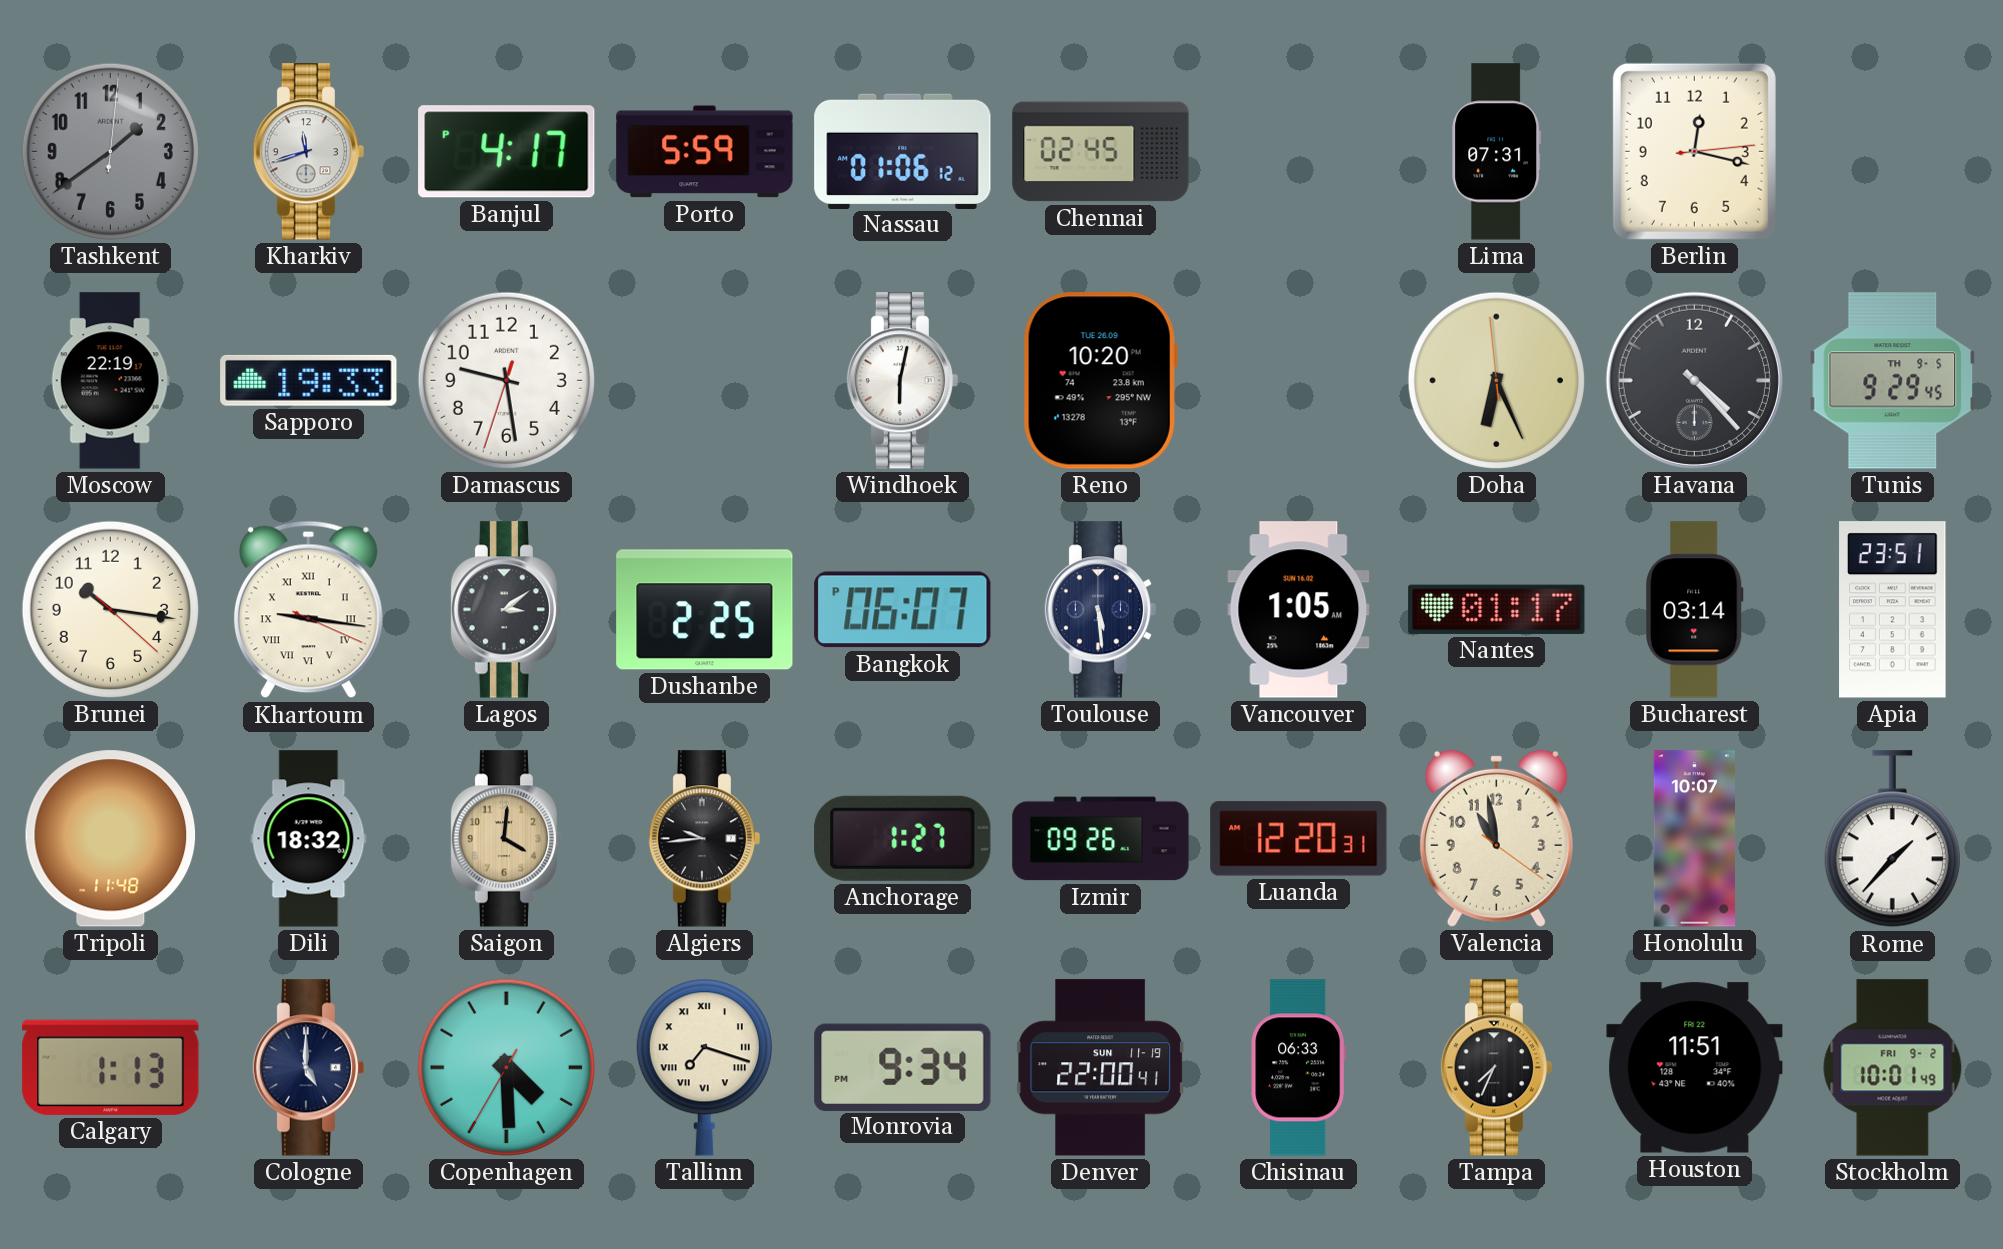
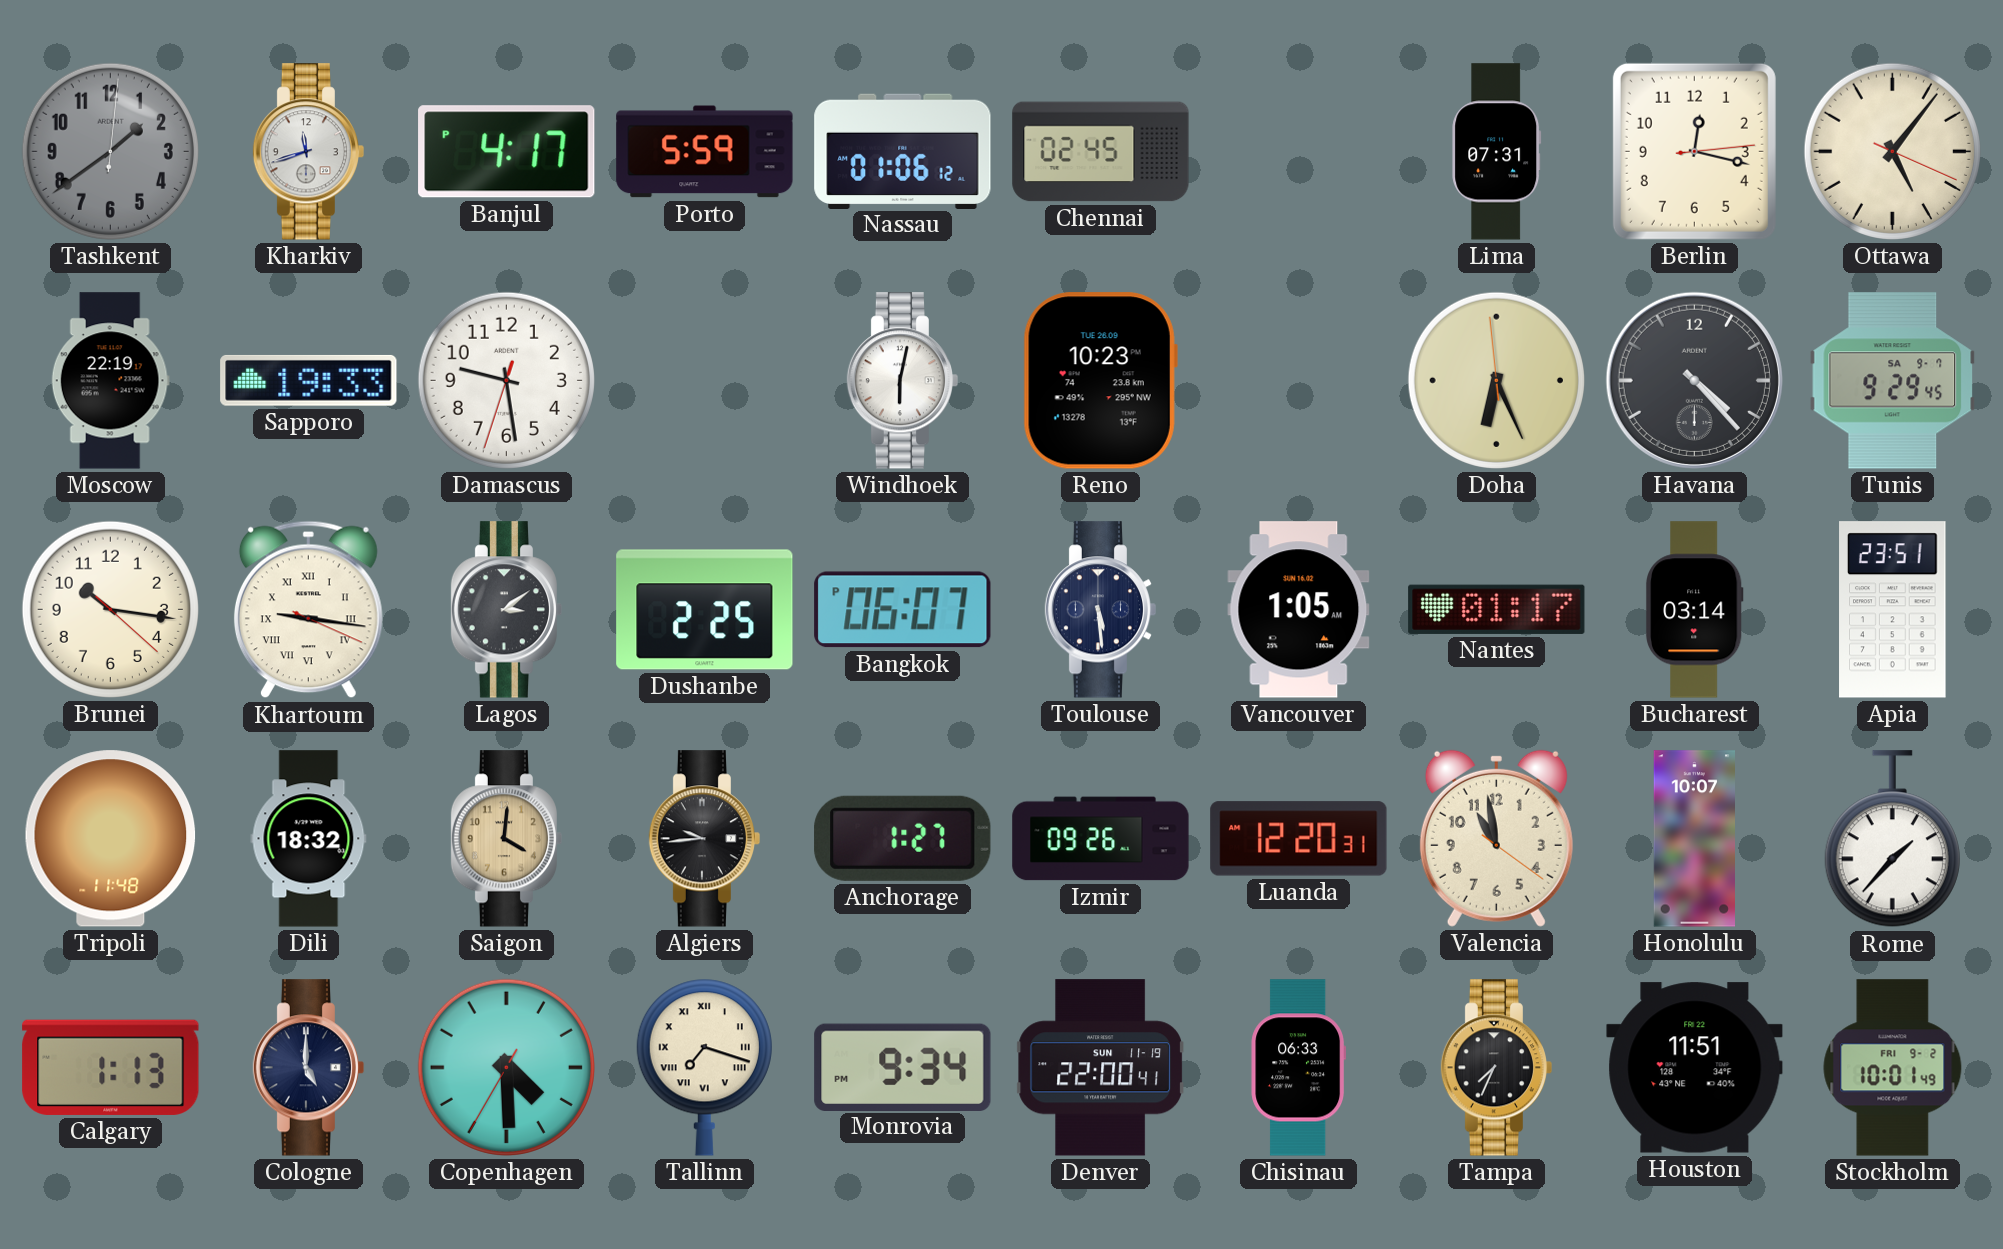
Ottawa: none -> 5:06
Reno: 10:20 -> 10:23
Tunis date: TH 9-5 -> SA 9-7
